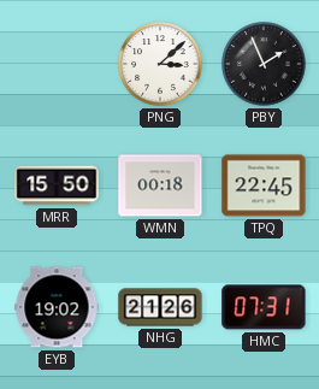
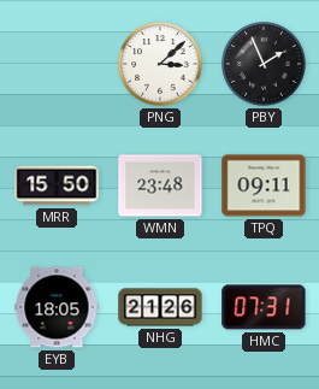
WMN: 00:18 -> 23:48
TPQ: 22:45 -> 09:11
EYB: 19:02 -> 18:05
